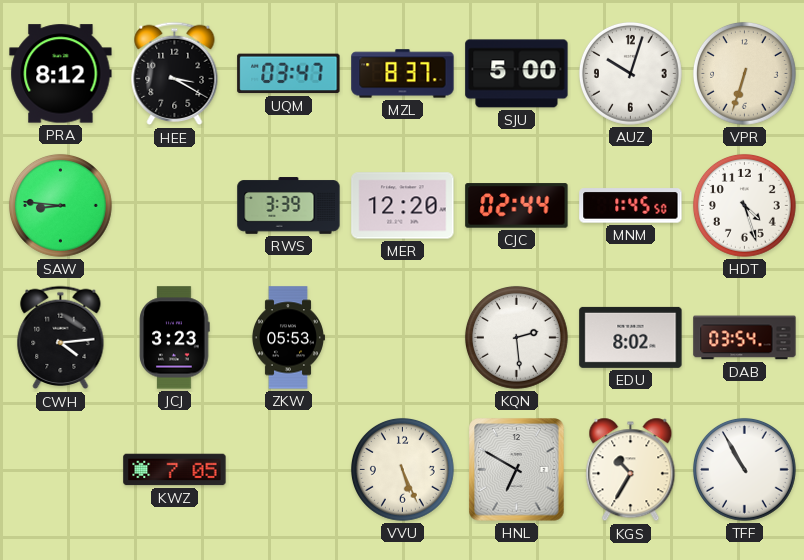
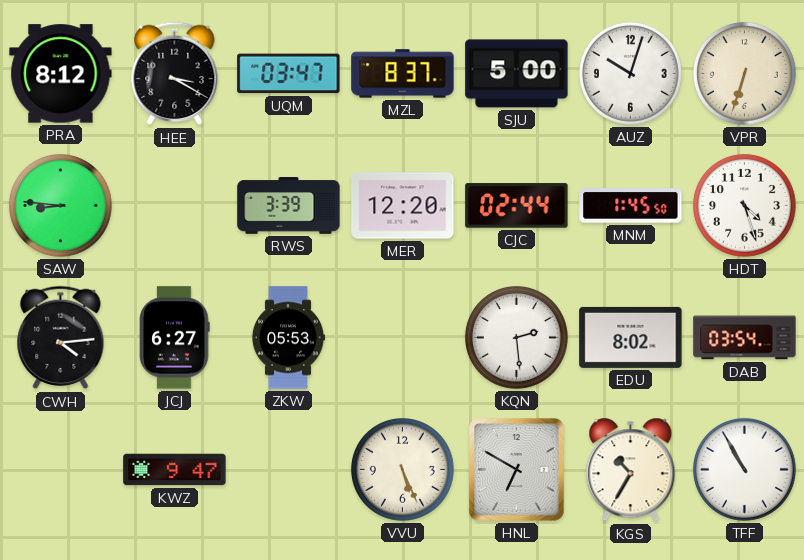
JCJ: 3:23 -> 6:27
KWZ: 7:05 -> 9:47
